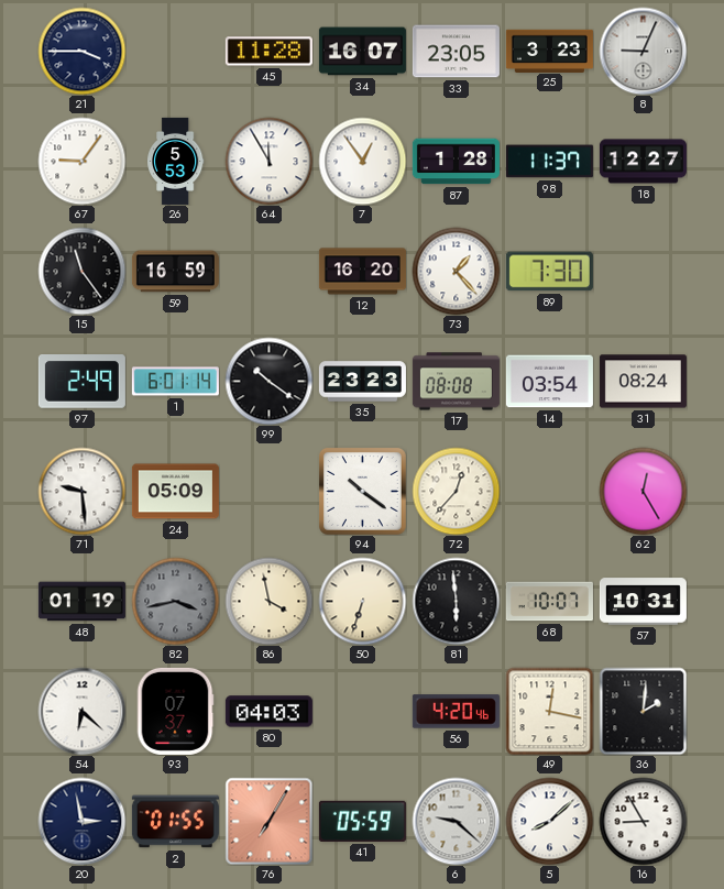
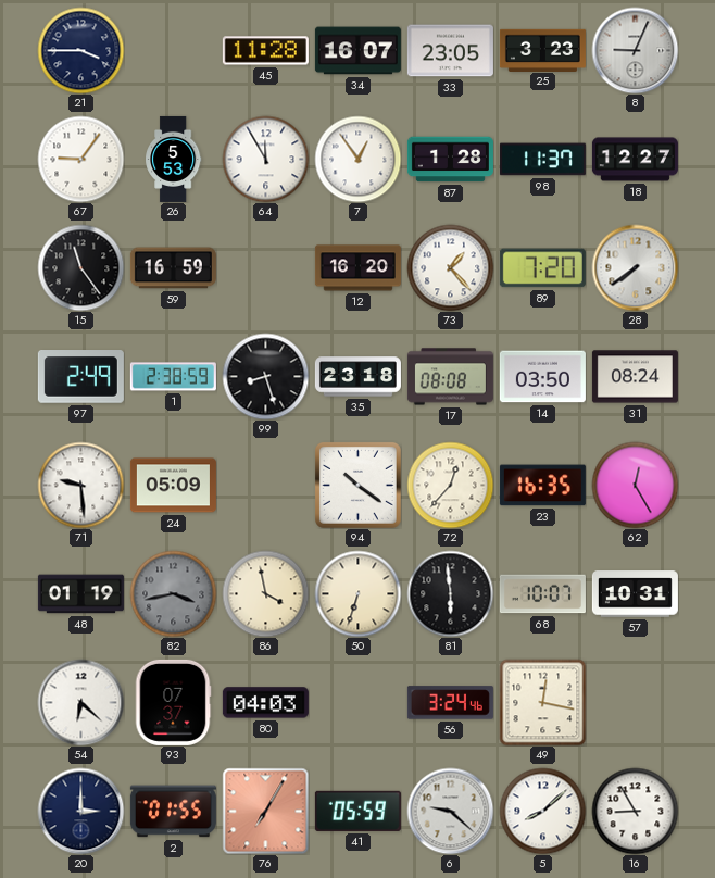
89: 7:30 -> 7:20
28: none -> 7:39
1: 6:01 -> 2:38
99: 10:21 -> 8:27
35: 23:23 -> 23:18
14: 03:54 -> 03:50
23: none -> 16:35
56: 4:20 -> 3:24
36: 2:01 -> none
20: 2:58 -> 3:00
